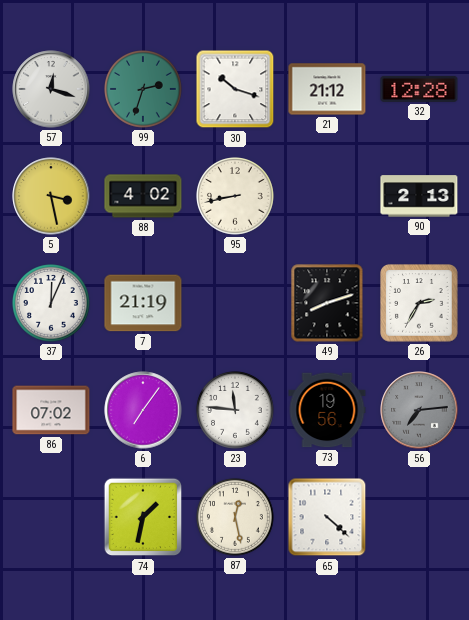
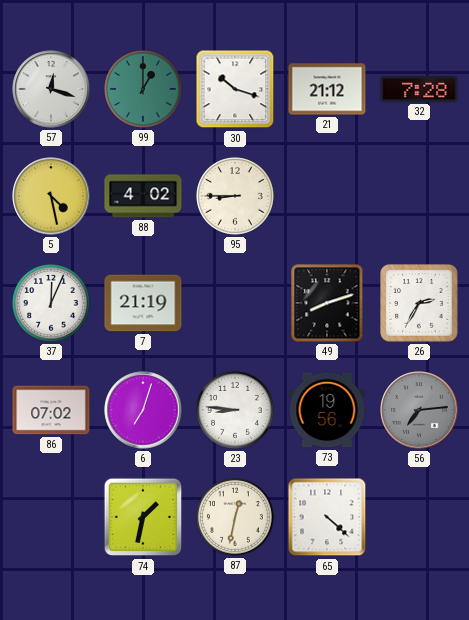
99: 2:33 -> 1:00
32: 12:28 -> 7:28
5: 3:28 -> 4:28
95: 8:43 -> 8:45
90: 2:13 -> none
6: 7:06 -> 7:03
23: 11:46 -> 8:46
87: 12:28 -> 12:32
